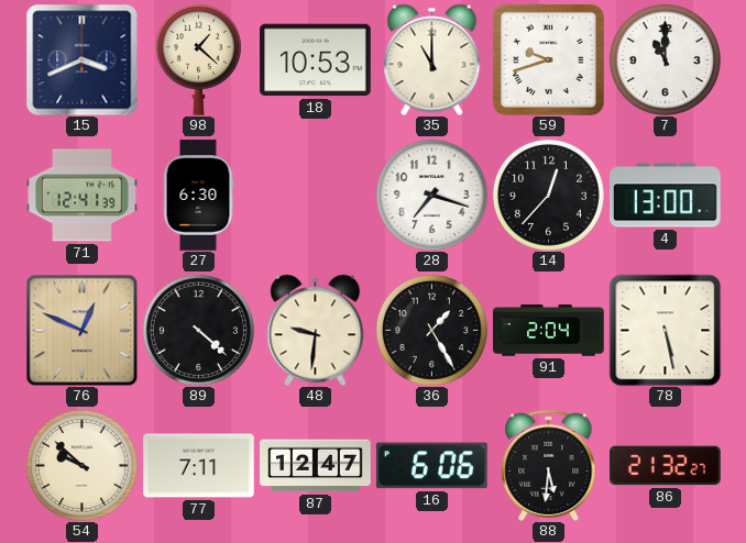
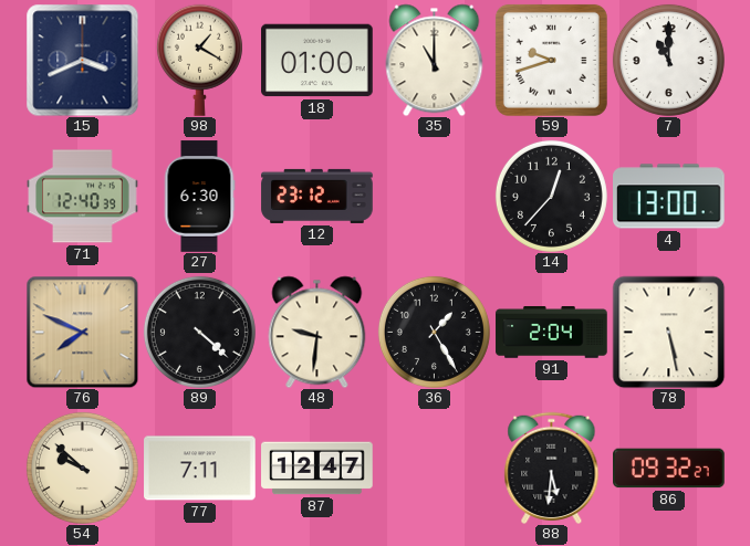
98: 1:22 -> 1:20
18: 10:53 -> 01:00
71: 12:41 -> 12:40
12: none -> 23:12
28: 7:18 -> none
76: 12:49 -> 7:49
16: 6:06 -> none
86: 21:32 -> 09:32
